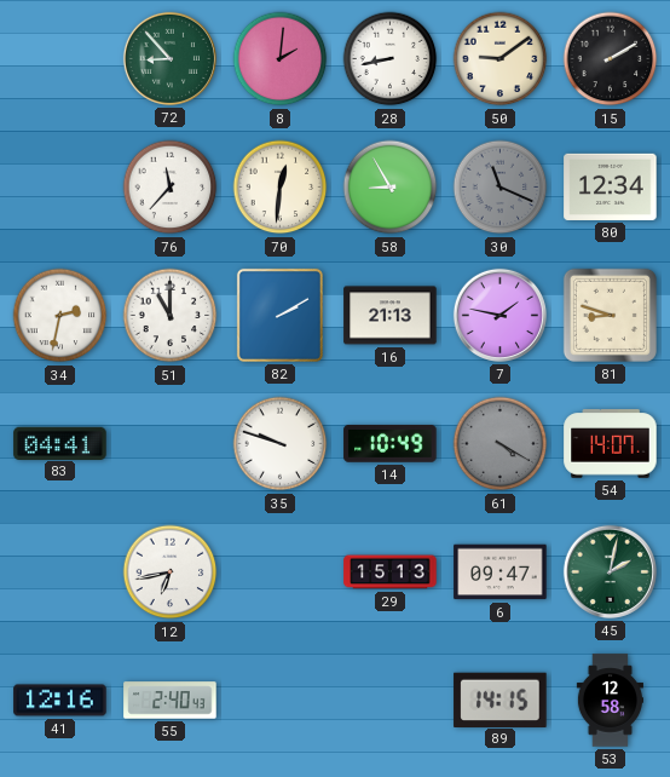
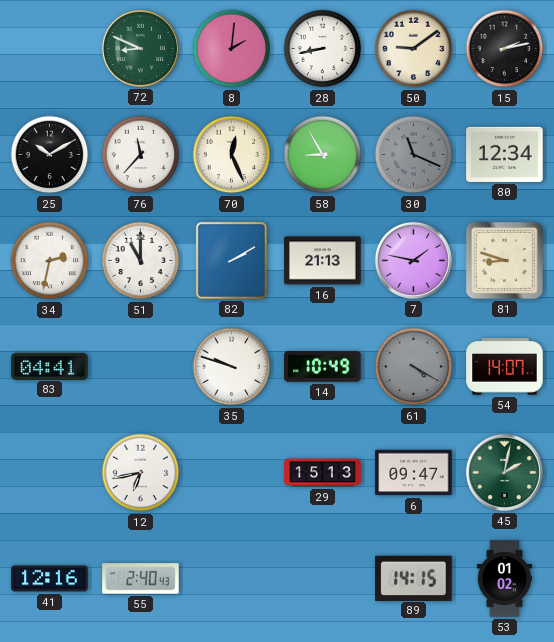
72: 8:53 -> 8:49
15: 2:10 -> 2:13
25: none -> 10:10
70: 12:31 -> 12:26
53: 12:58 -> 01:02
